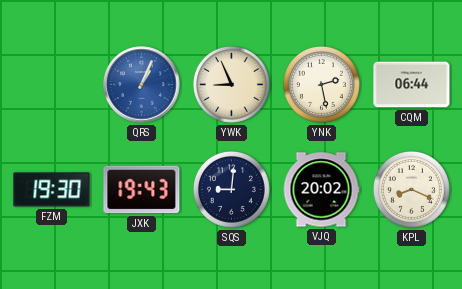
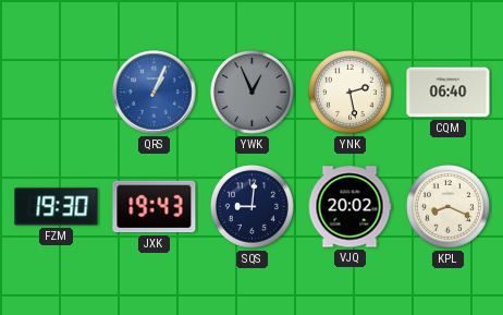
YWK: 8:56 -> 12:56
YWK dial: cream -> grey
CQM: 06:44 -> 06:40
